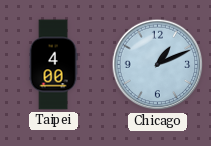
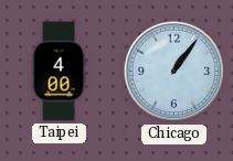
Chicago: 1:11 -> 1:06
